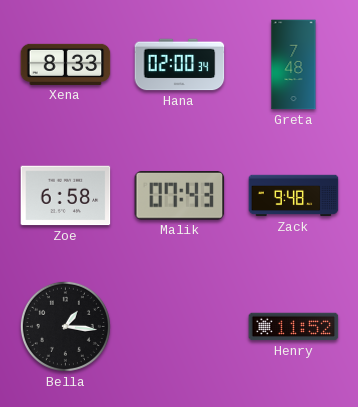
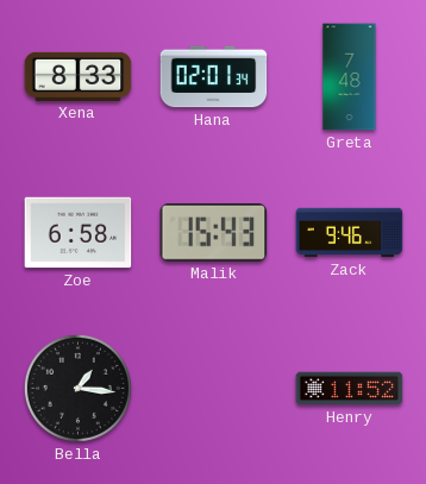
Hana: 02:00 -> 02:01
Malik: 07:43 -> 15:43
Zack: 9:48 -> 9:46
